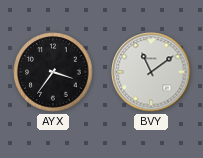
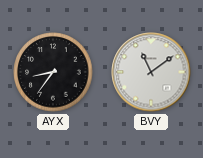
AYX: 3:36 -> 8:36
